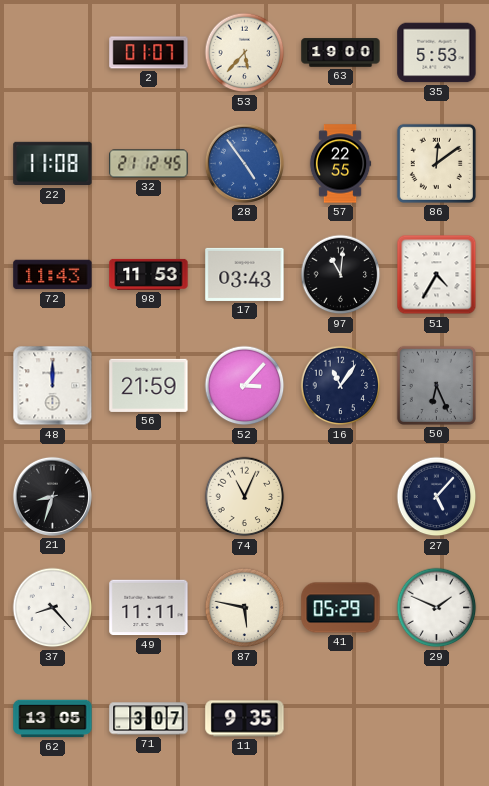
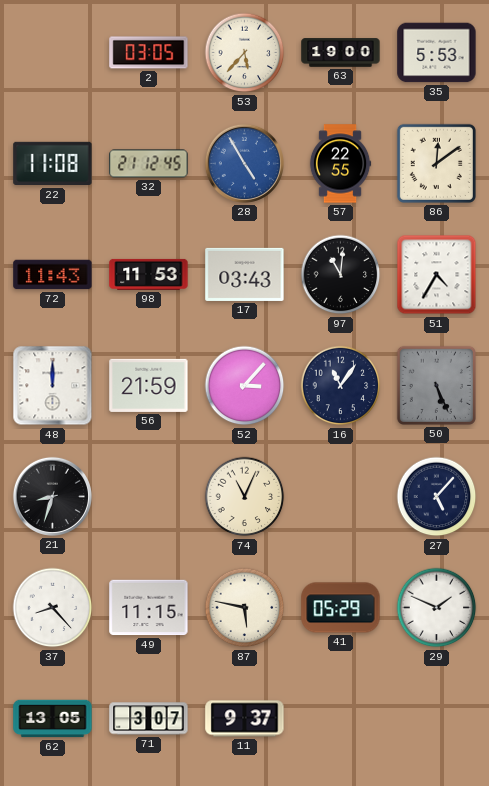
2: 01:07 -> 03:05
28: 4:54 -> 4:55
50: 6:26 -> 5:26
49: 11:11 -> 11:15
11: 9:35 -> 9:37
